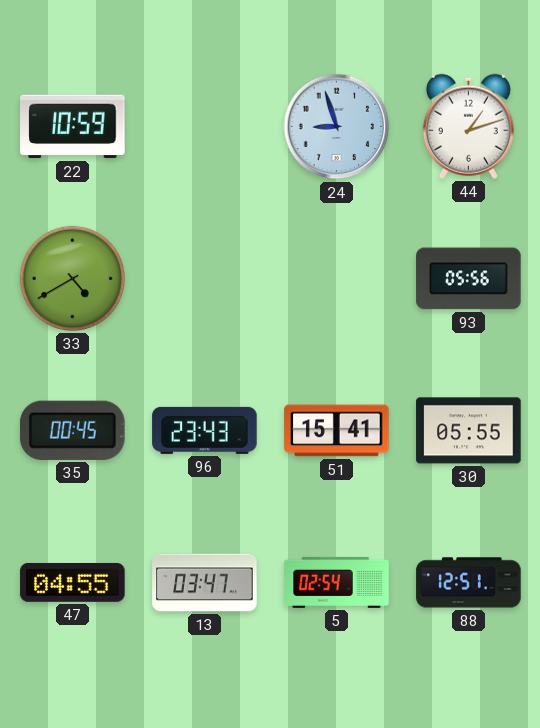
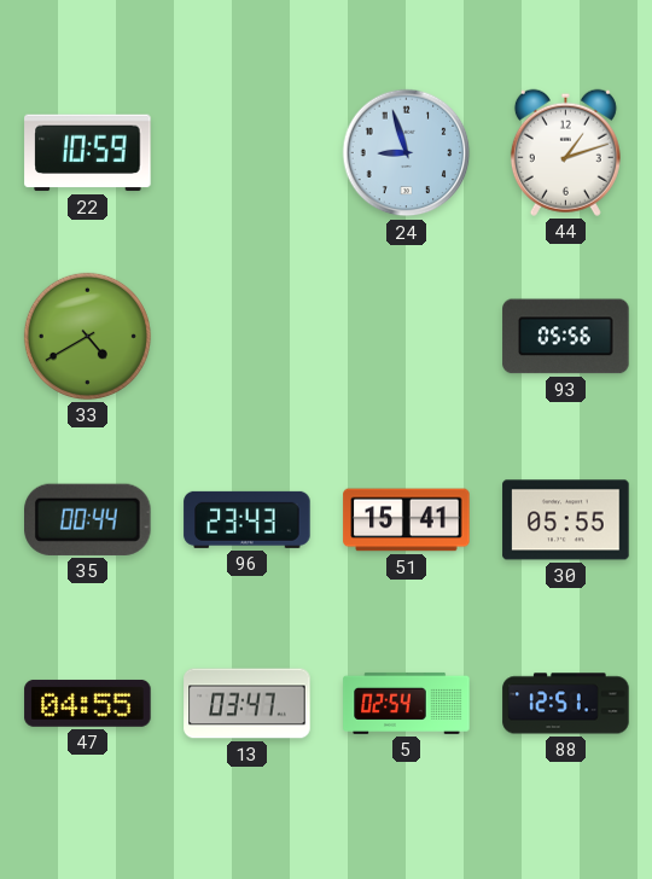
35: 00:45 -> 00:44
